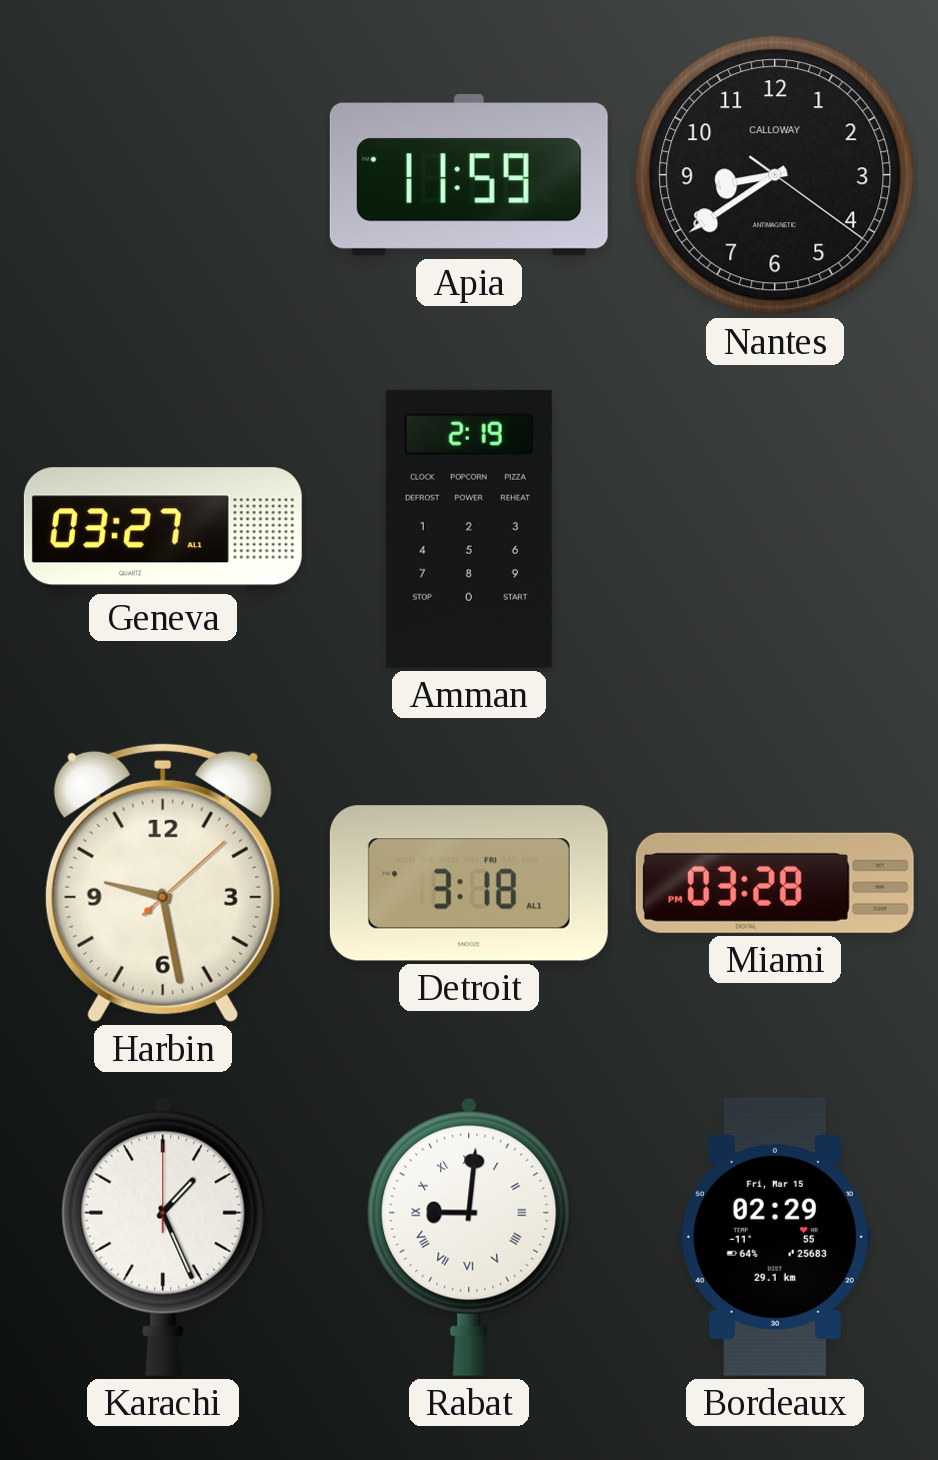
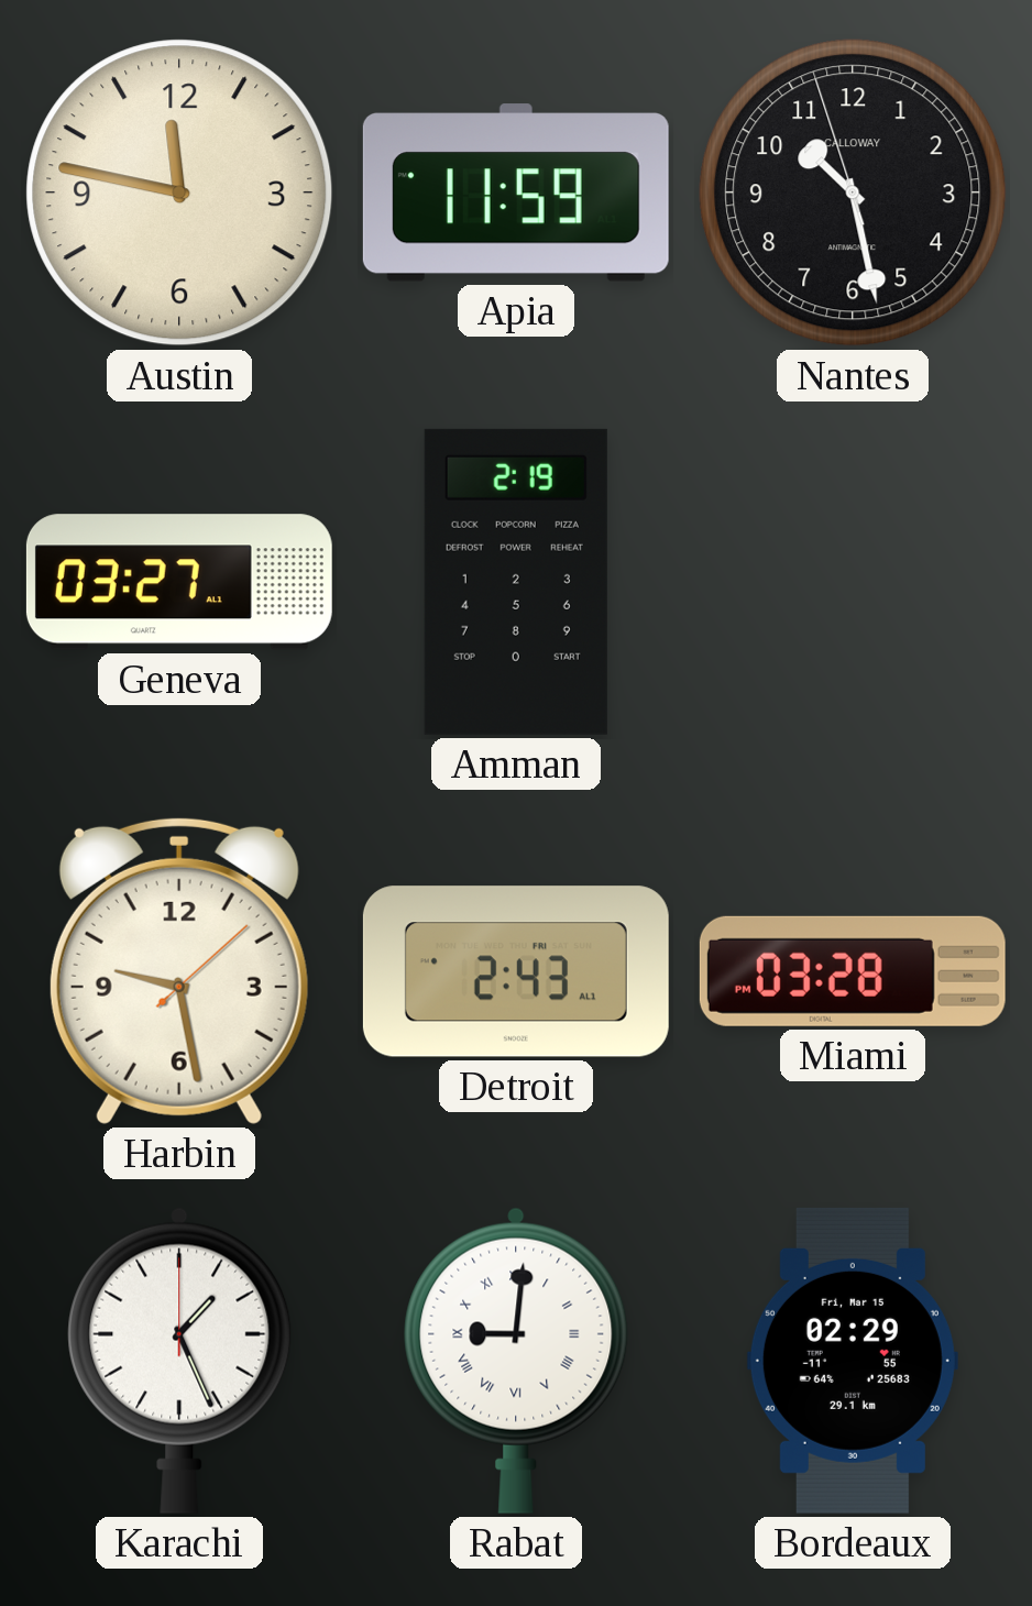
Austin: none -> 11:47
Nantes: 8:39 -> 10:27
Detroit: 3:18 -> 2:43
